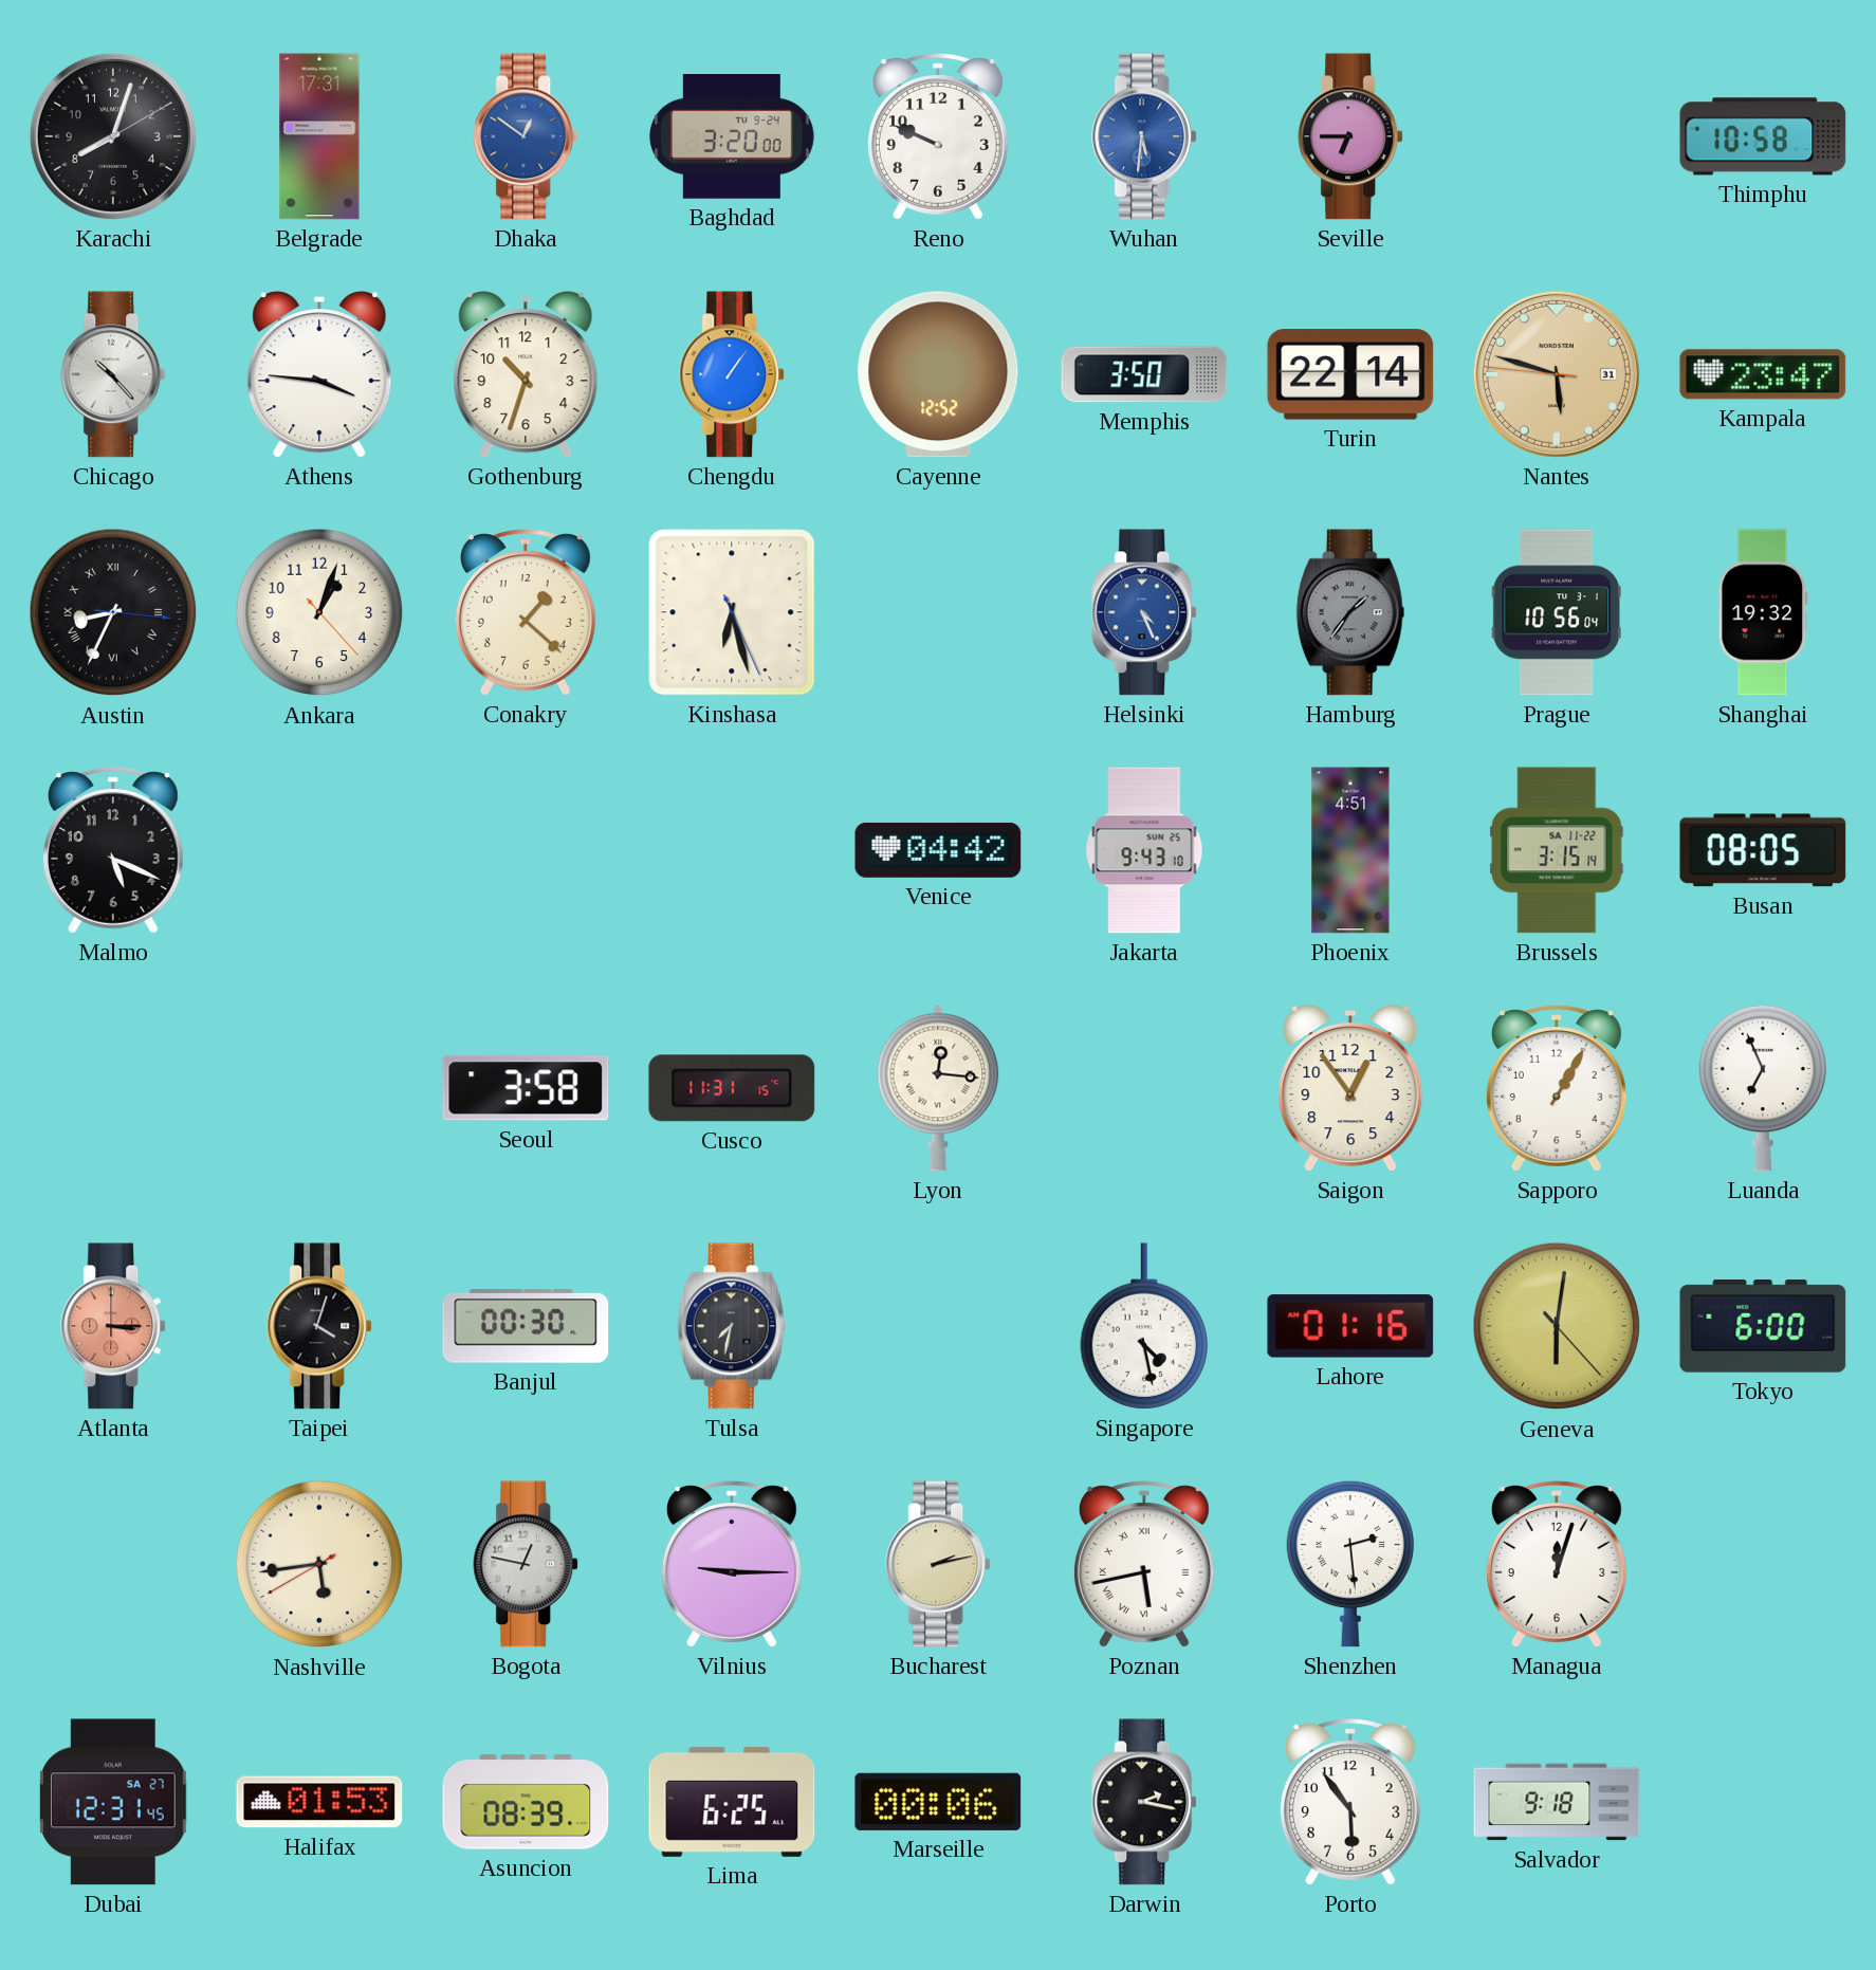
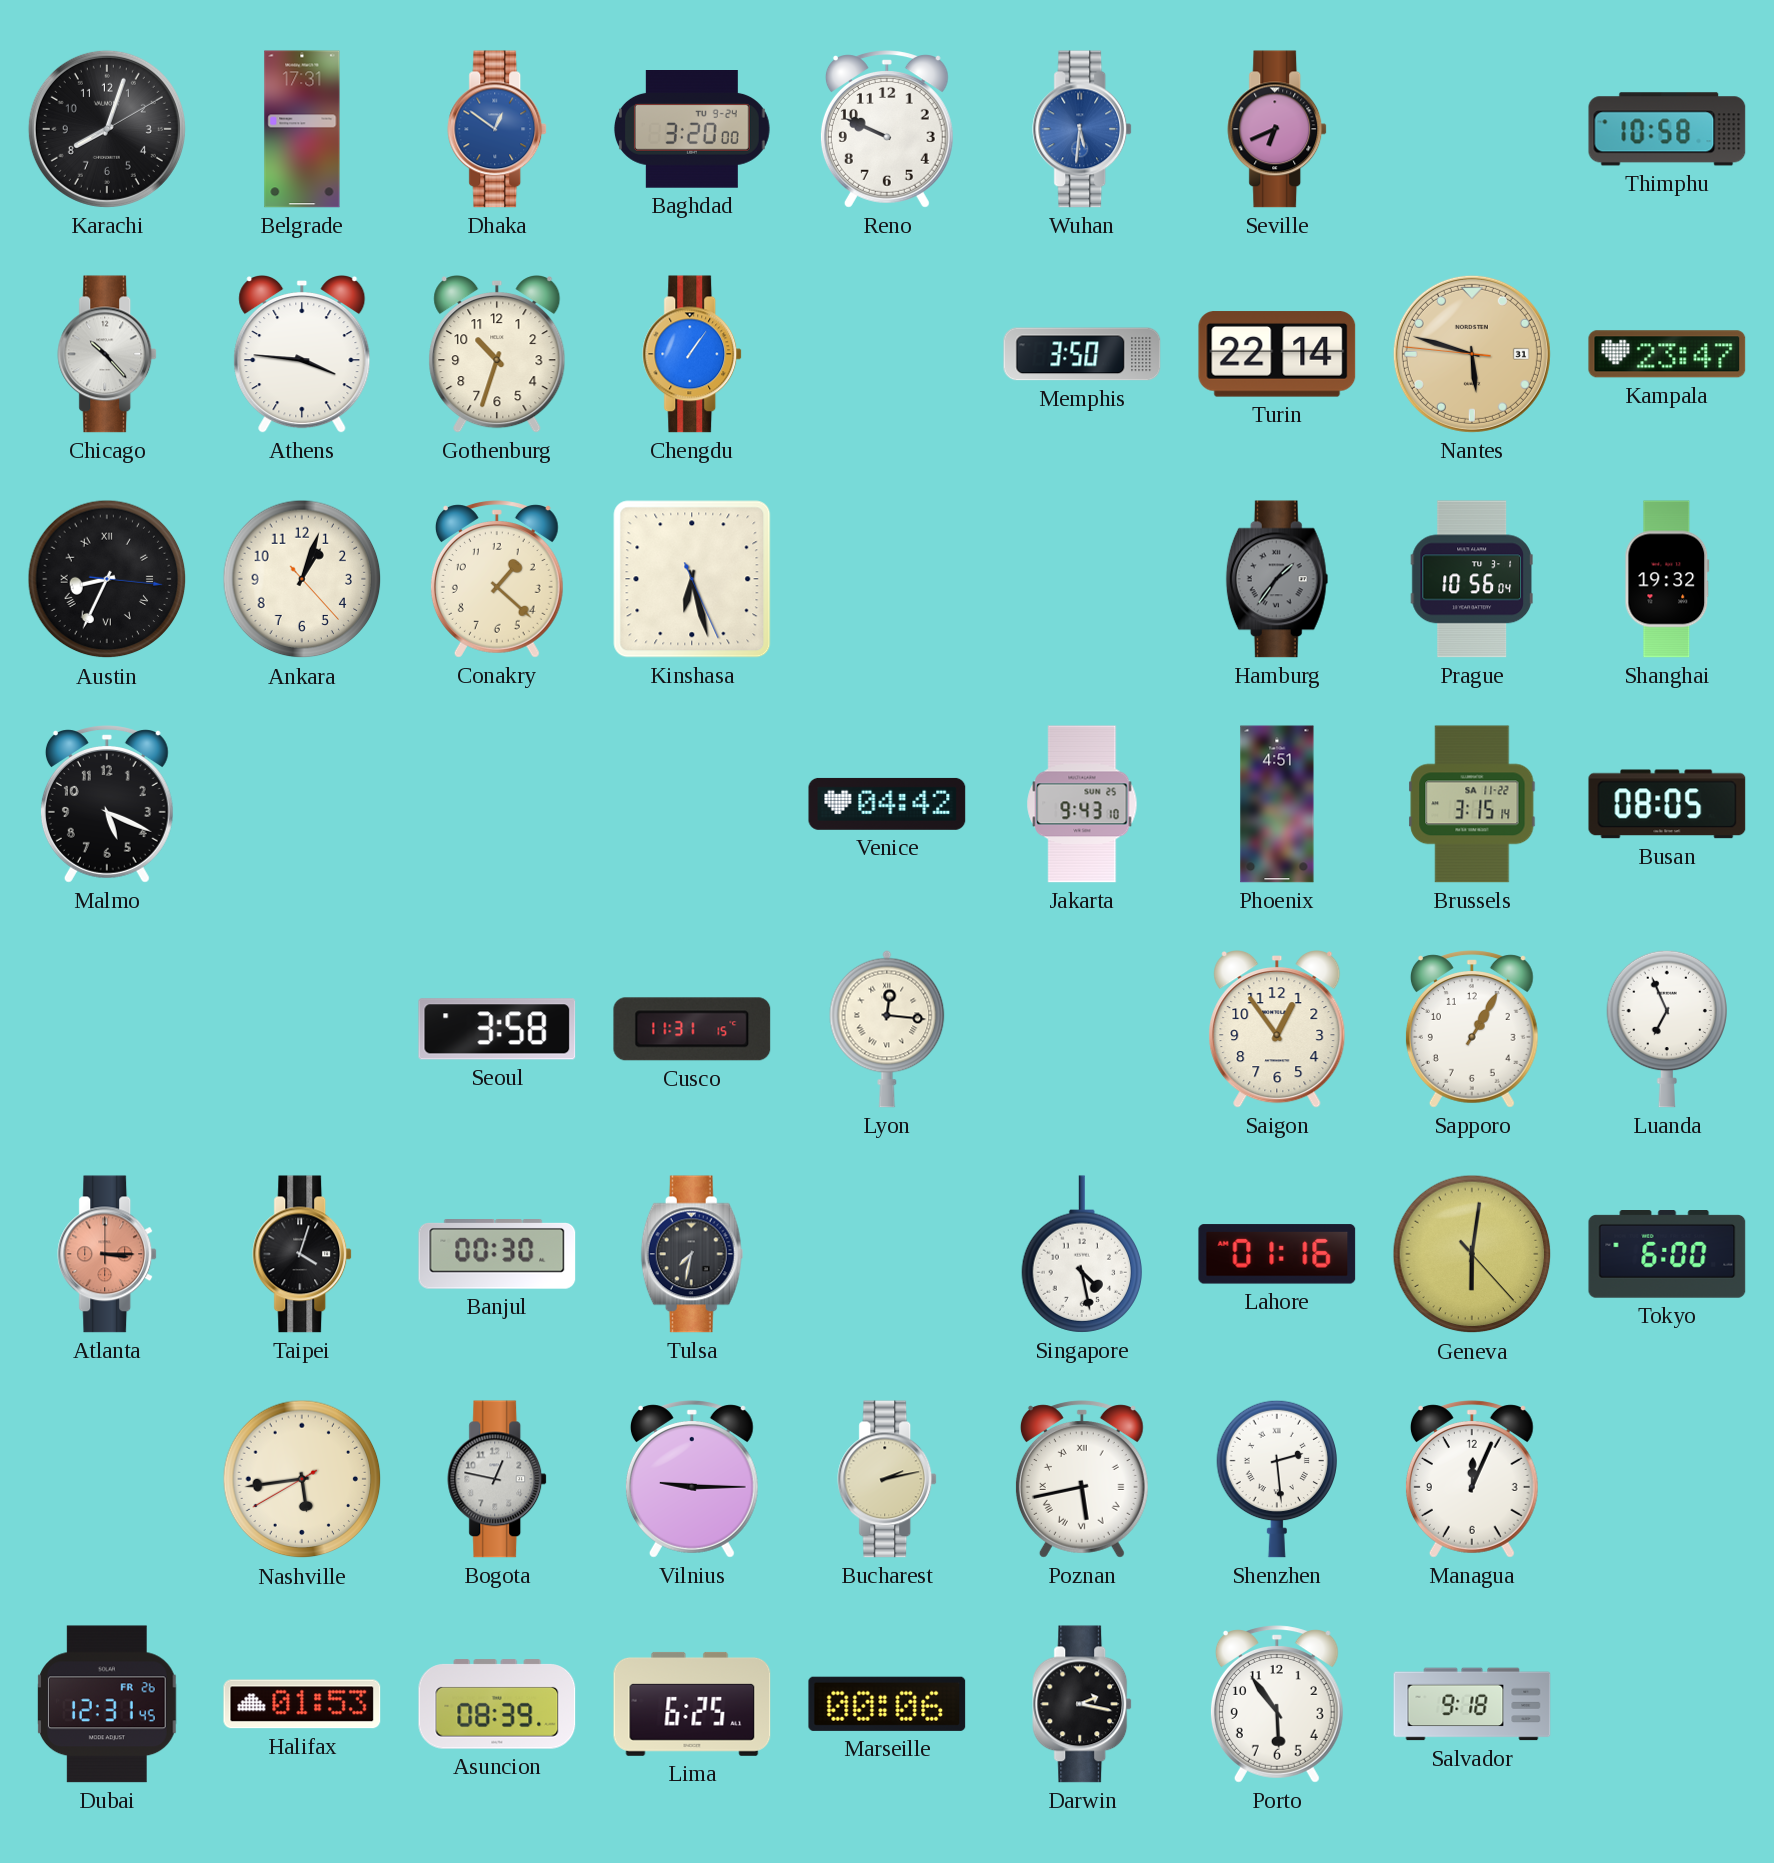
Seville: 6:45 -> 6:41
Cayenne: 12:52 -> none
Helsinki: 4:26 -> none
Managua: 12:03 -> 12:04
Dubai date: SA 27 -> FR 26
